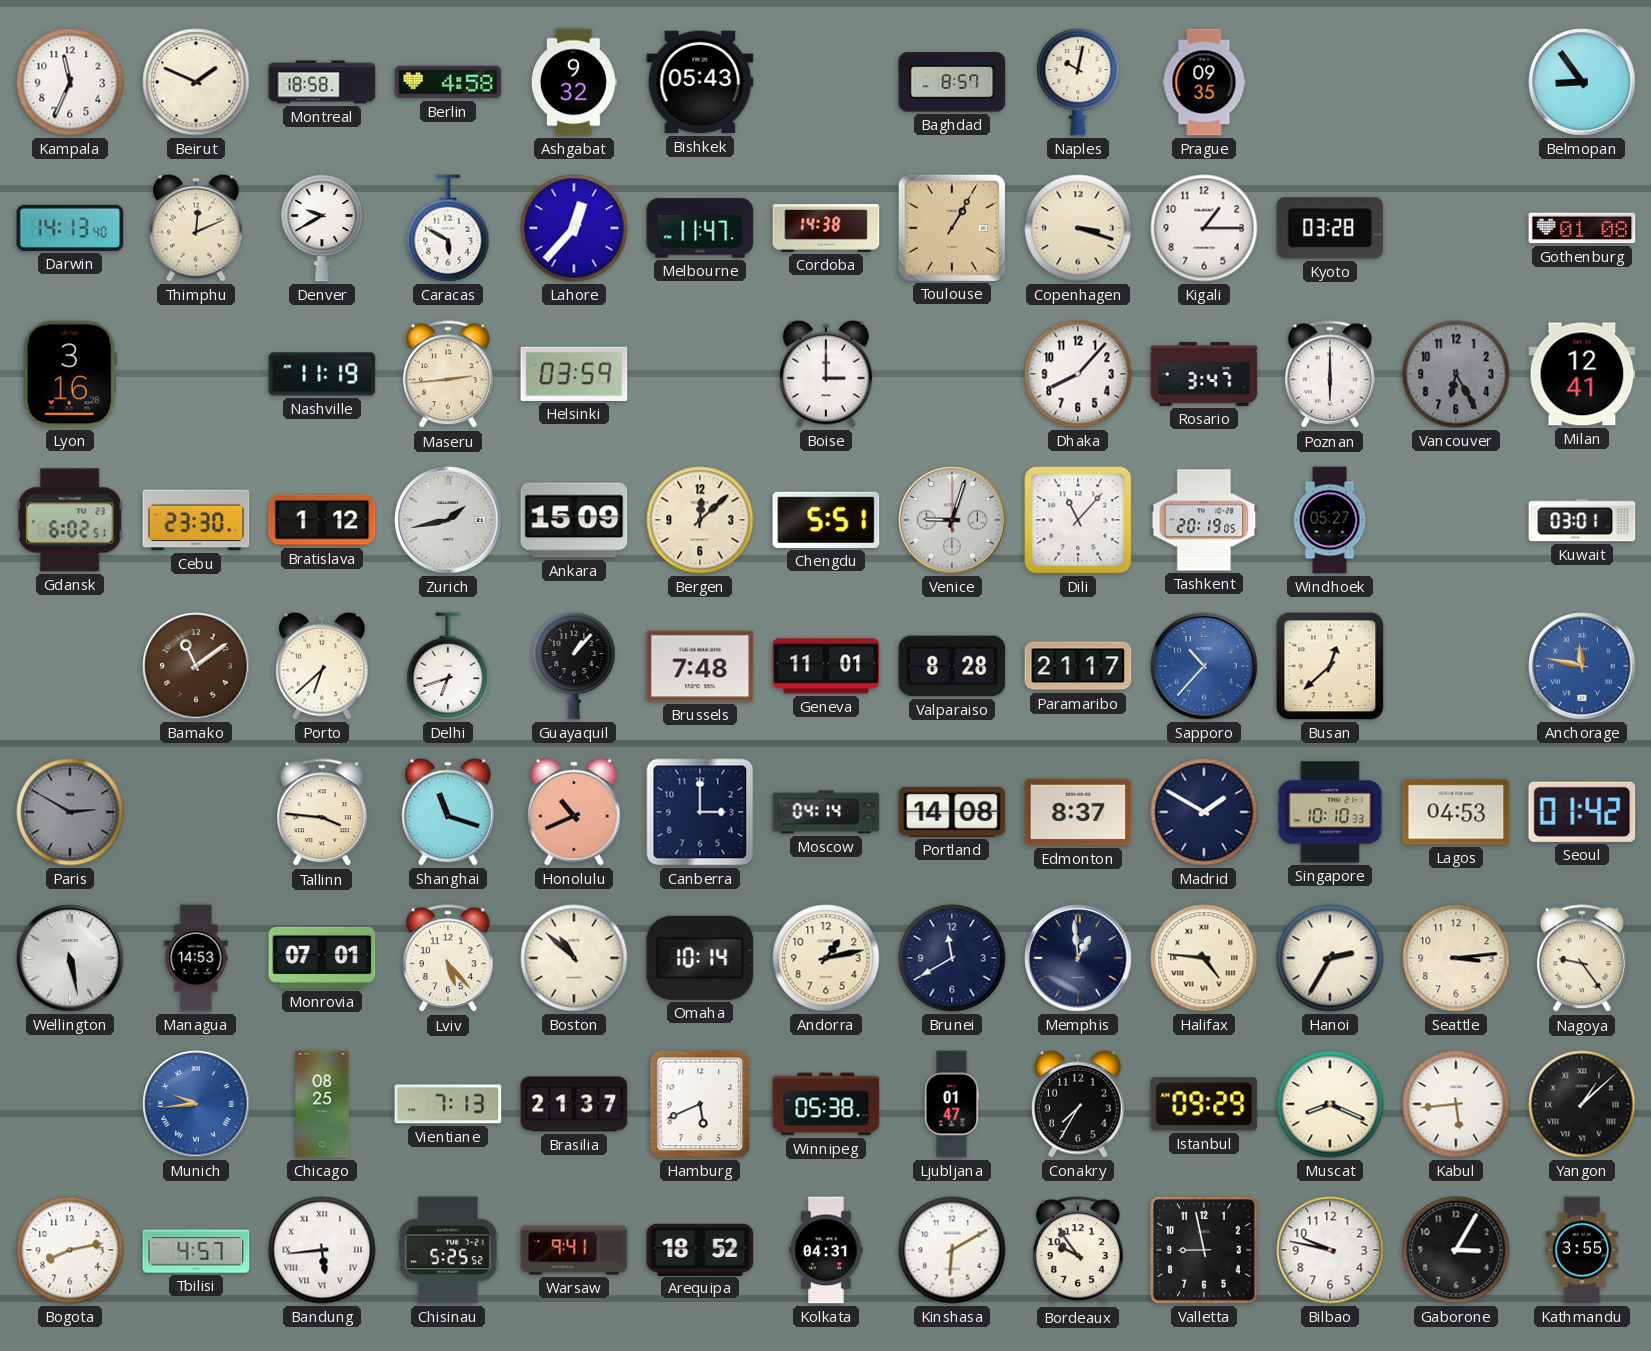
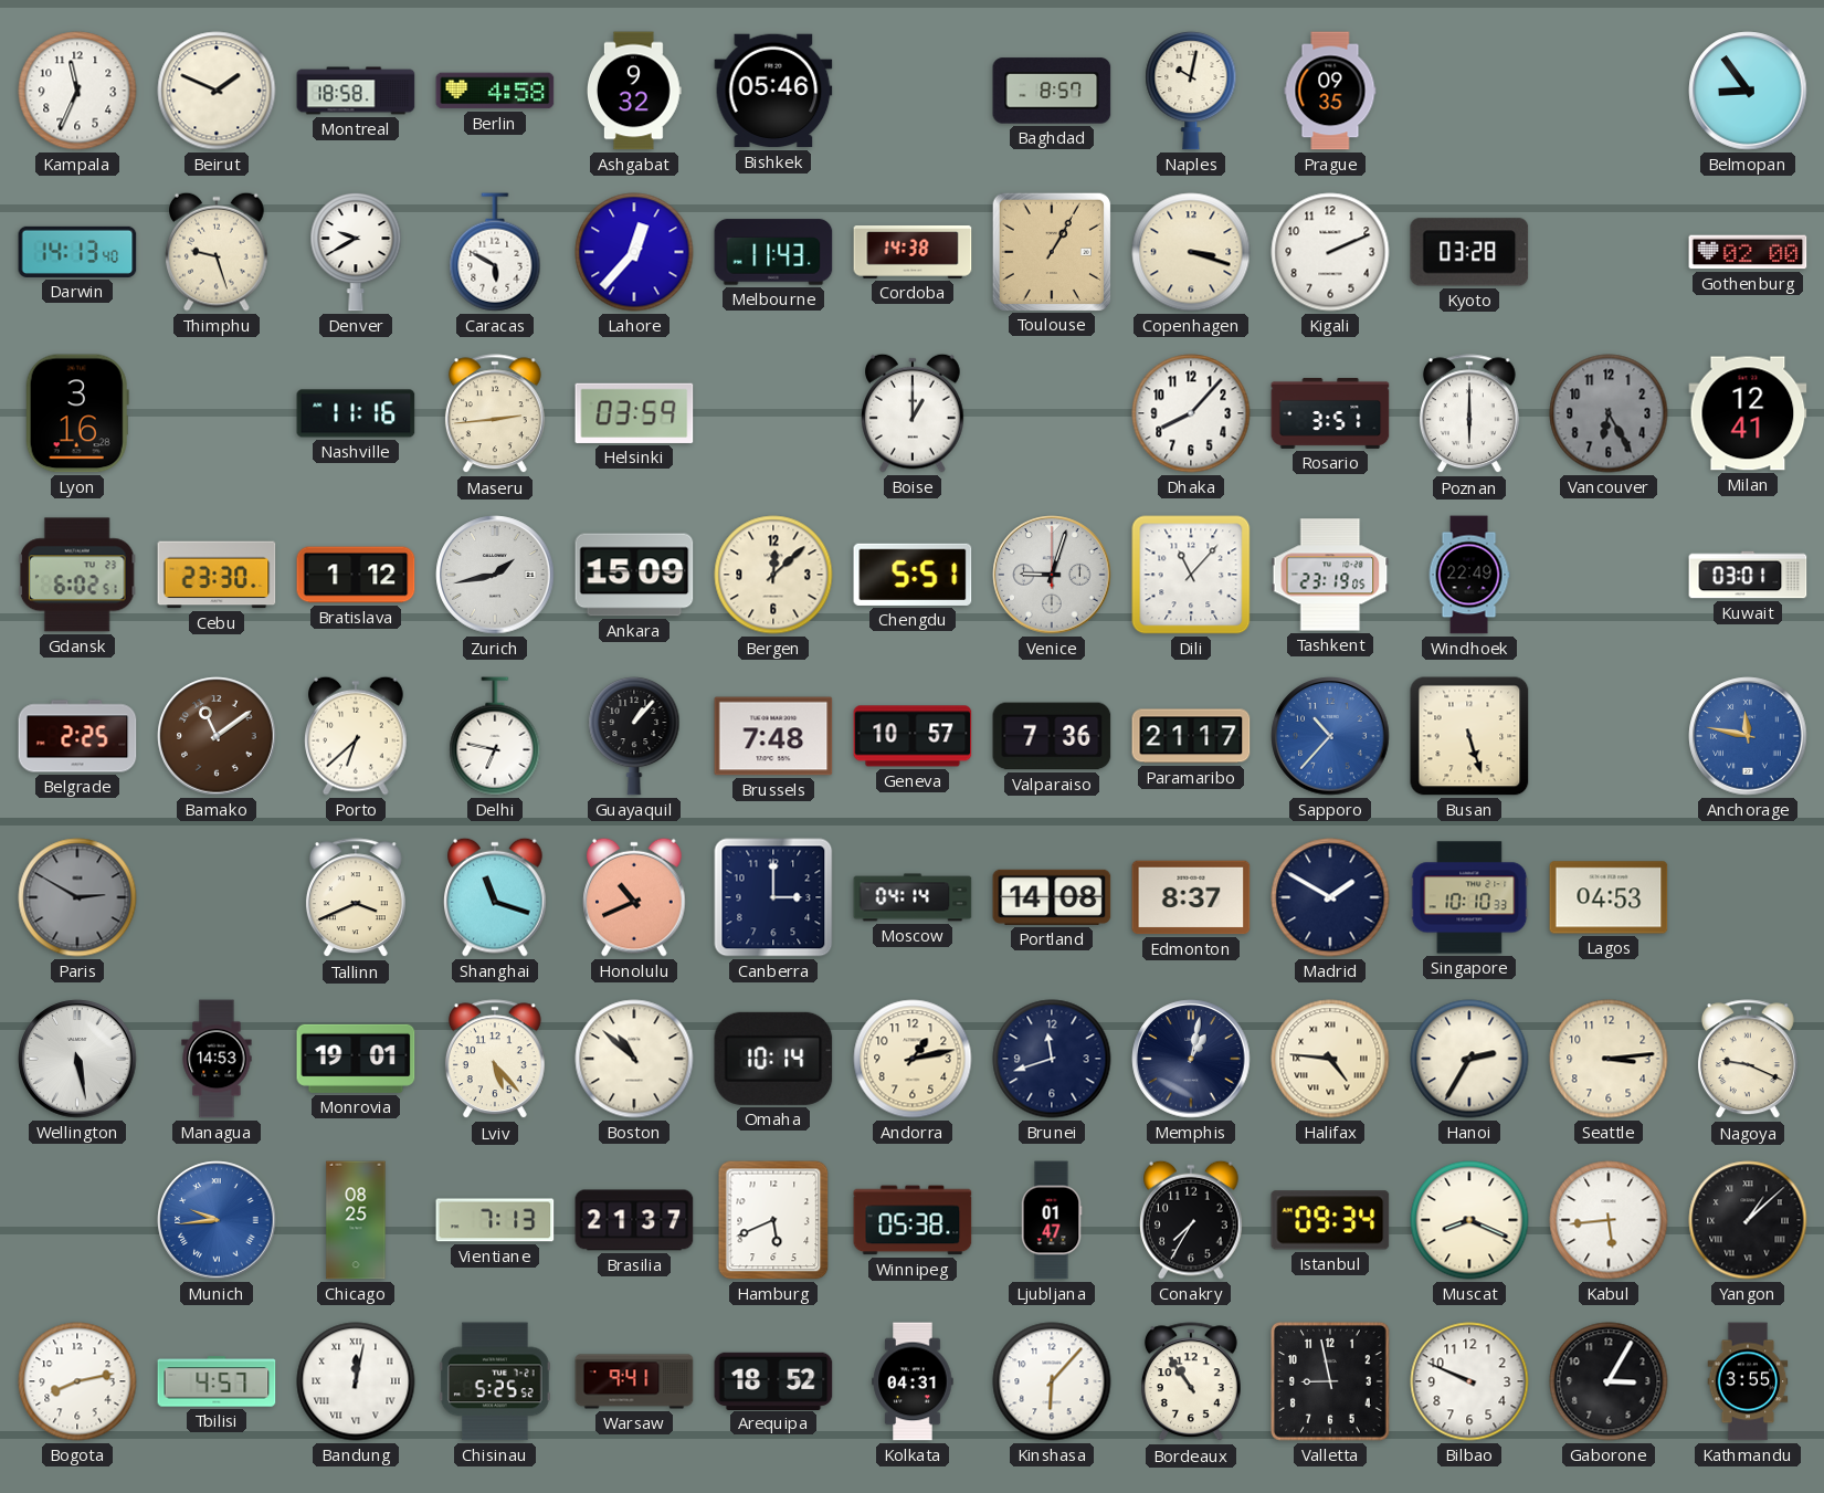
Bishkek: 05:43 -> 05:46
Thimphu: 12:11 -> 9:27
Melbourne: 11:47 -> 11:43
Kigali: 1:15 -> 2:11
Gothenburg: 01:08 -> 02:00
Nashville: 11:19 -> 11:16
Boise: 3:00 -> 1:00
Rosario: 3:47 -> 3:51
Tashkent: 20:19 -> 23:19
Windhoek: 05:27 -> 22:49
Belgrade: none -> 2:25
Delhi: 6:42 -> 6:47
Geneva: 11:01 -> 10:57
Valparaiso: 8:28 -> 7:36
Busan: 12:38 -> 5:27
Tallinn: 3:46 -> 3:41
Seoul: 01:42 -> none
Monrovia: 07:01 -> 19:01
Brunei: 11:40 -> 11:42
Memphis: 12:59 -> 1:02
Nagoya: 9:24 -> 9:19
Istanbul: 09:29 -> 09:34
Bandung: 5:44 -> 12:02
Kinshasa: 6:10 -> 6:07
Bordeaux: 9:54 -> 10:54
Bilbao: 9:47 -> 9:49
